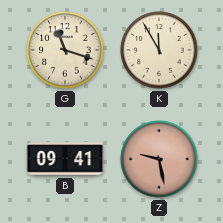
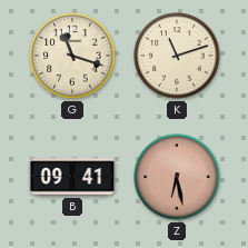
K: 11:55 -> 11:12
Z: 9:28 -> 6:28
